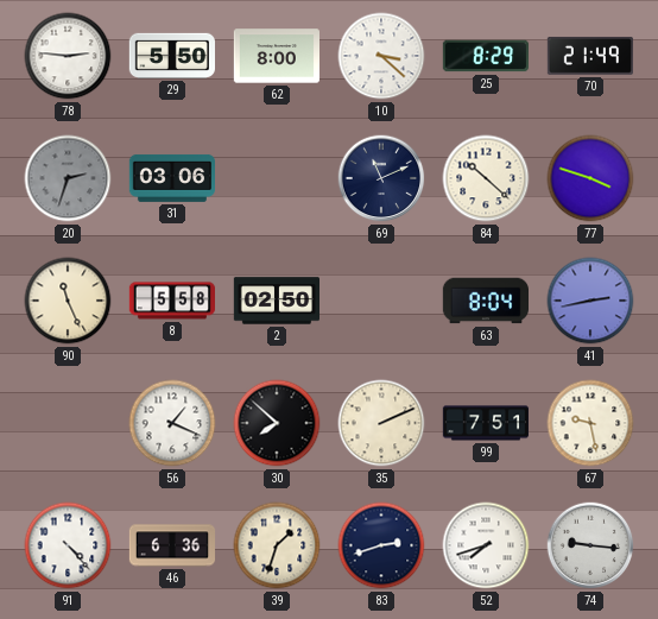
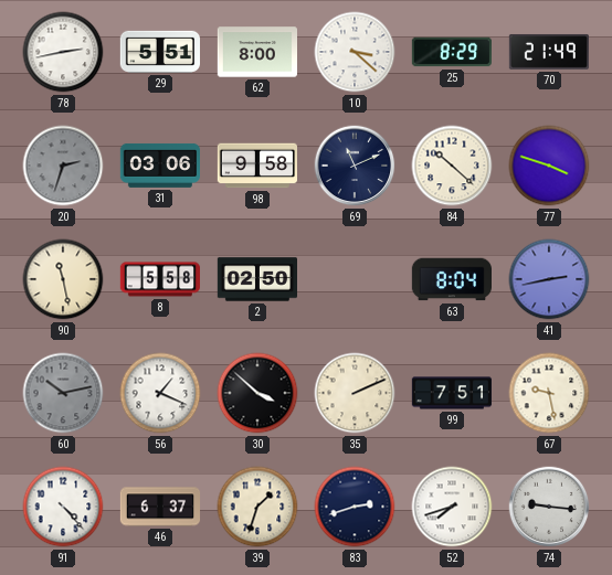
78: 2:46 -> 2:43
29: 5:50 -> 5:51
98: none -> 9:58
90: 11:26 -> 11:28
60: none -> 10:13
30: 7:52 -> 3:52
46: 6:36 -> 6:37
